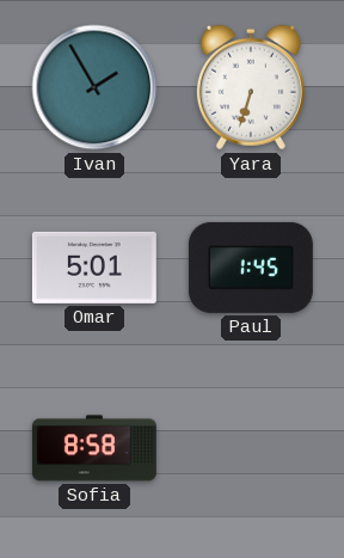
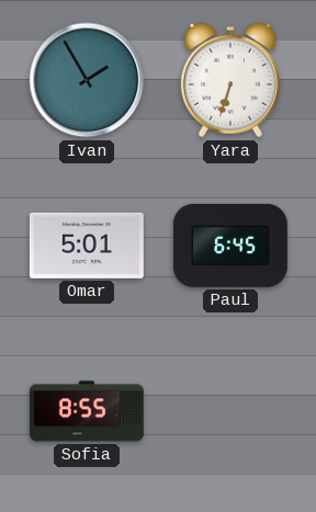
Paul: 1:45 -> 6:45
Sofia: 8:58 -> 8:55
